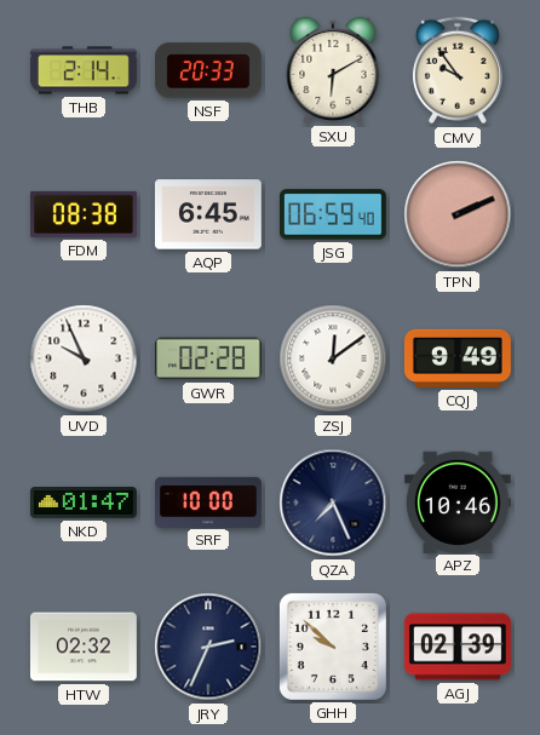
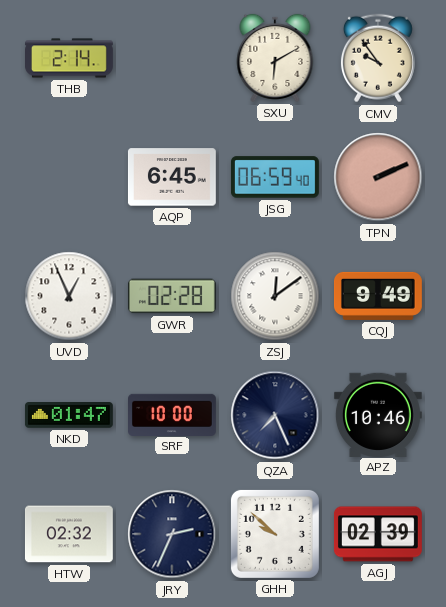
NSF: 20:33 -> none
FDM: 08:38 -> none
UVD: 9:56 -> 12:56
